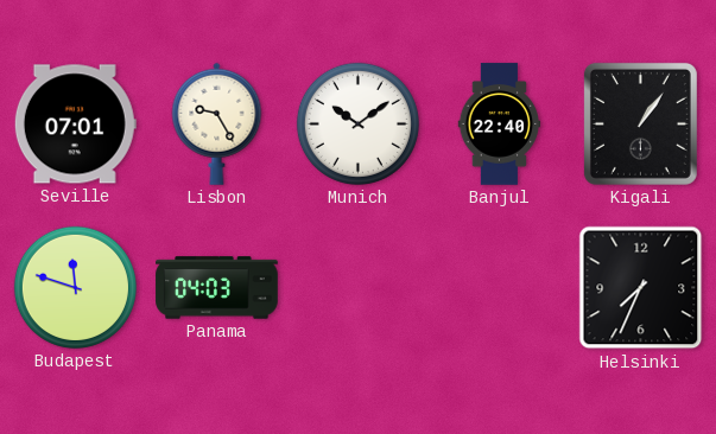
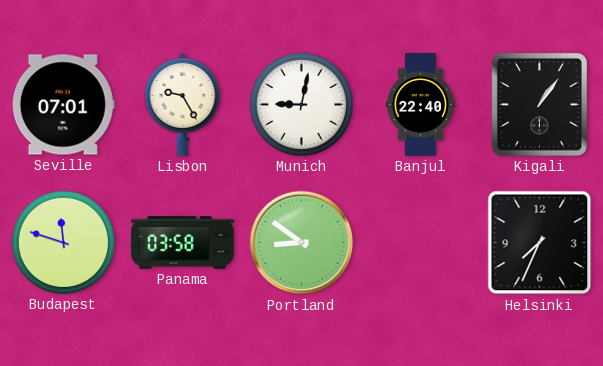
Munich: 10:09 -> 9:02
Panama: 04:03 -> 03:58
Portland: none -> 8:51
